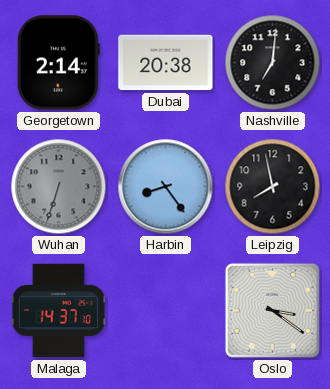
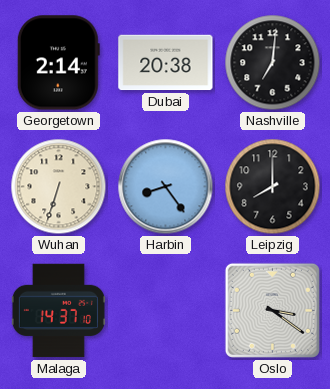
Wuhan dial: grey -> cream
Leipzig: 7:58 -> 8:00
